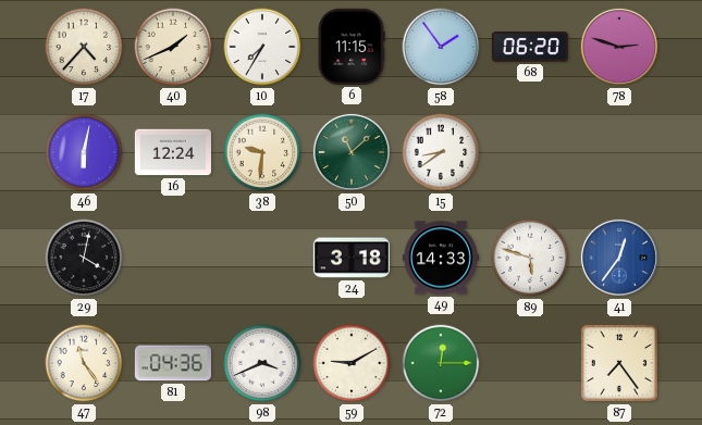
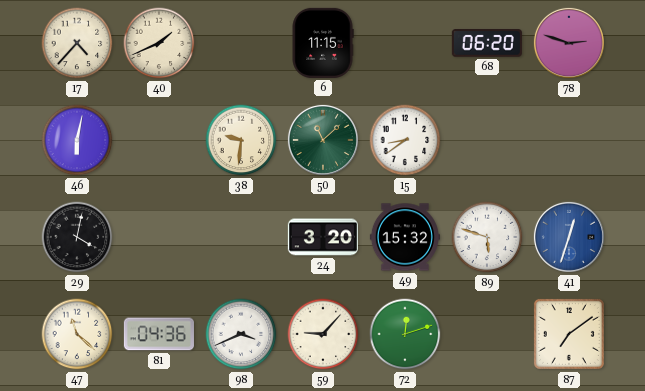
10: 7:35 -> none
58: 1:54 -> none
16: 12:24 -> none
24: 3:18 -> 3:20
49: 14:33 -> 15:32
41: 12:36 -> 12:33
47: 11:24 -> 11:22
59: 9:10 -> 9:07
72: 12:15 -> 12:12
87: 7:24 -> 7:09
